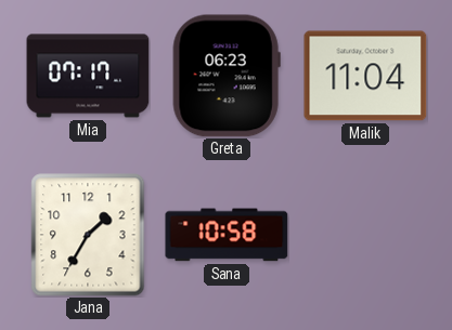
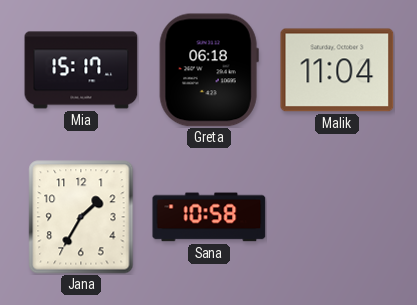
Mia: 07:17 -> 15:17
Greta: 06:23 -> 06:18
